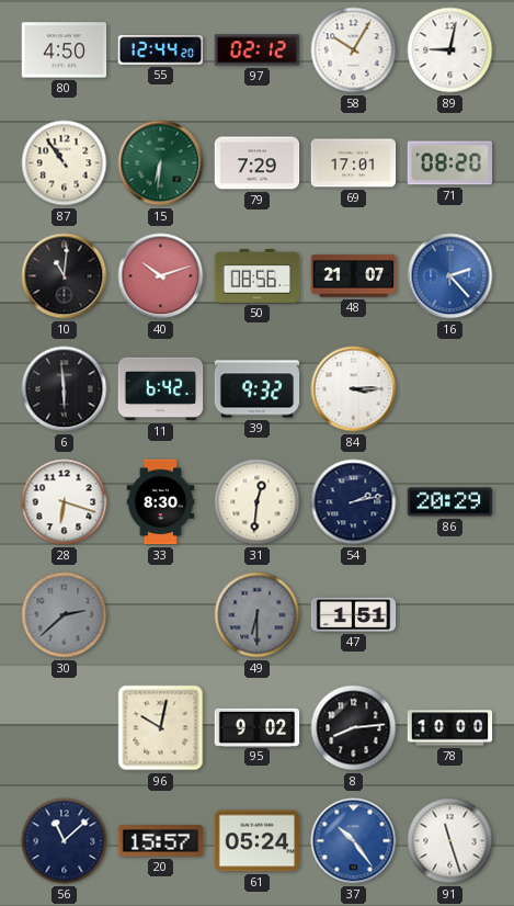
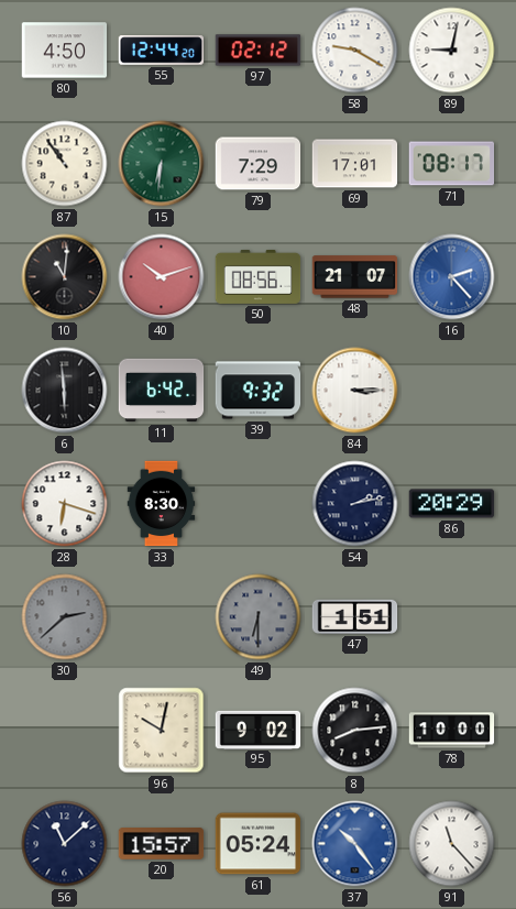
58: 10:05 -> 9:20
71: 08:20 -> 08:17
31: 12:31 -> none
91: 11:27 -> 11:23
